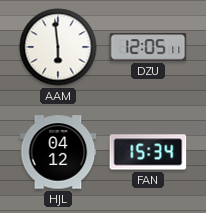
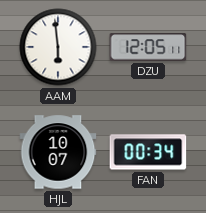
HJL: 04:12 -> 10:07
FAN: 15:34 -> 00:34
